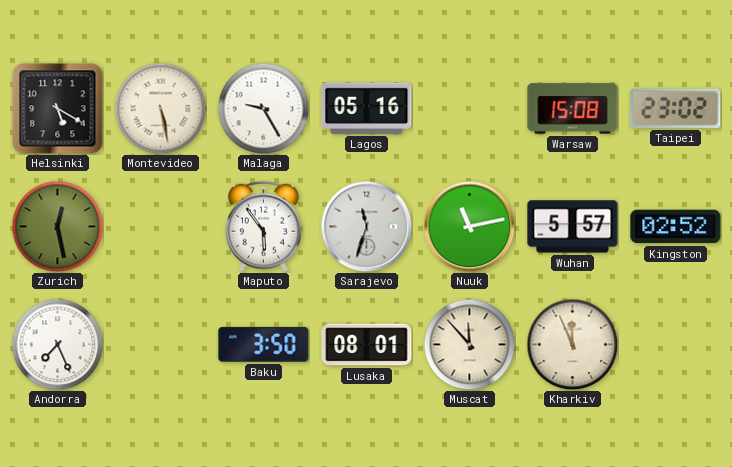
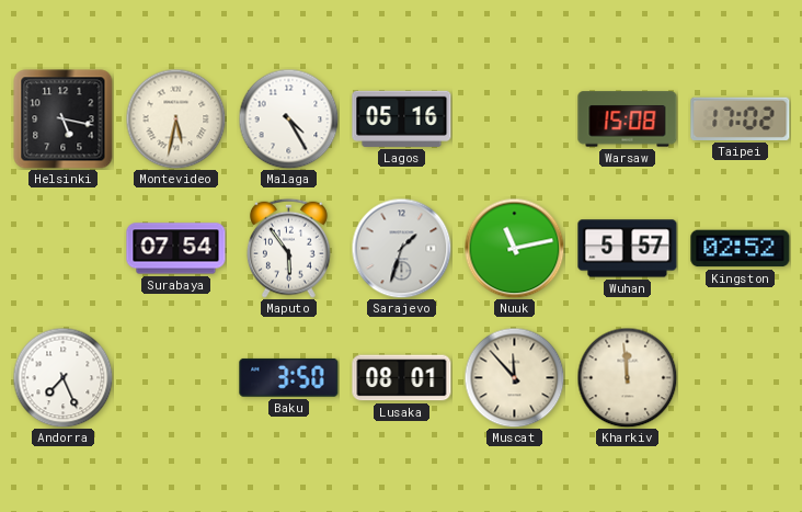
Helsinki: 5:20 -> 5:17
Montevideo: 5:28 -> 5:32
Malaga: 9:25 -> 4:25
Taipei: 23:02 -> 17:02
Zurich: 12:28 -> none
Surabaya: none -> 07:54
Sarajevo: 11:33 -> 1:33
Kharkiv: 11:56 -> 11:59
